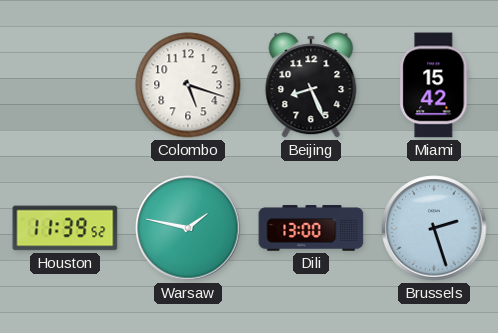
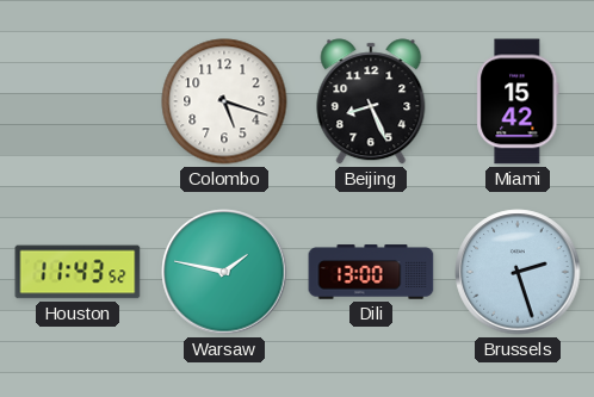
Houston: 11:39 -> 11:43
